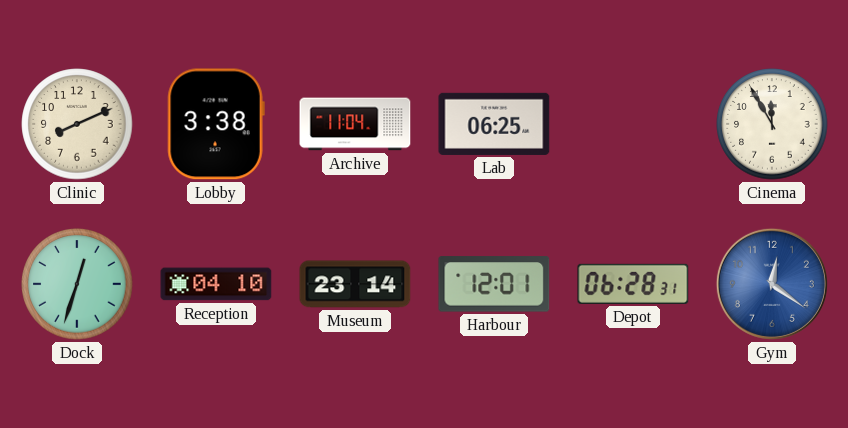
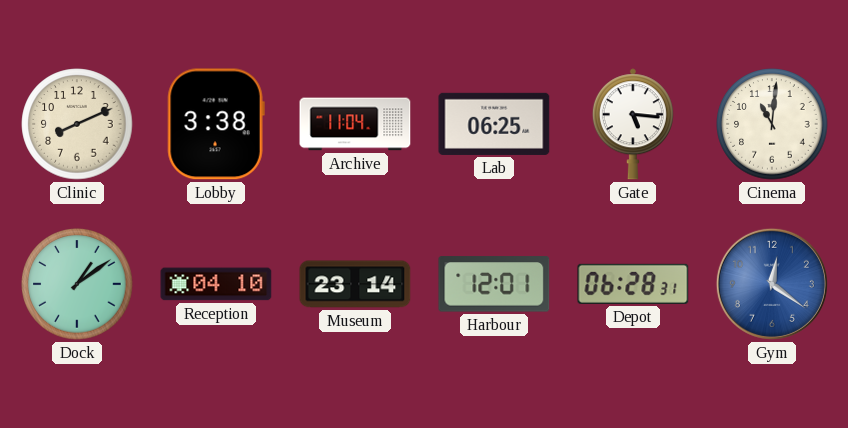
Gate: none -> 5:16
Cinema: 11:55 -> 11:01
Dock: 12:33 -> 1:09
